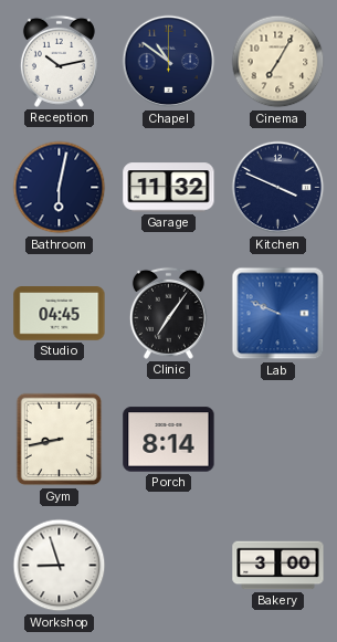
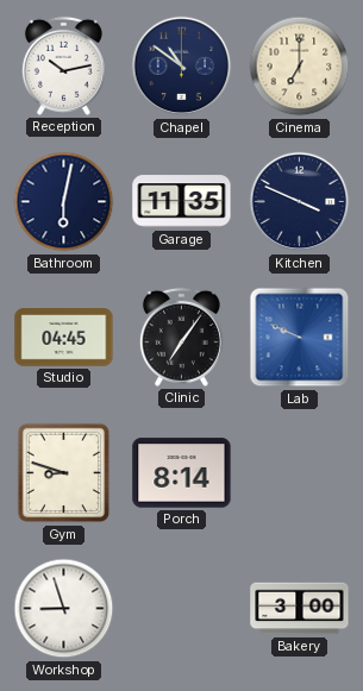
Cinema: 7:05 -> 7:00
Garage: 11:32 -> 11:35
Gym: 8:43 -> 8:48
